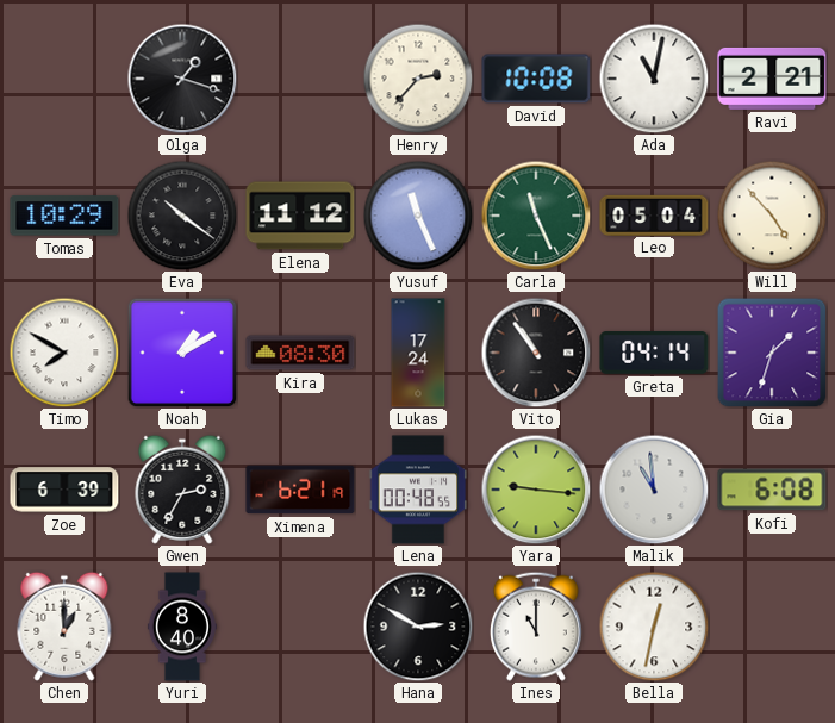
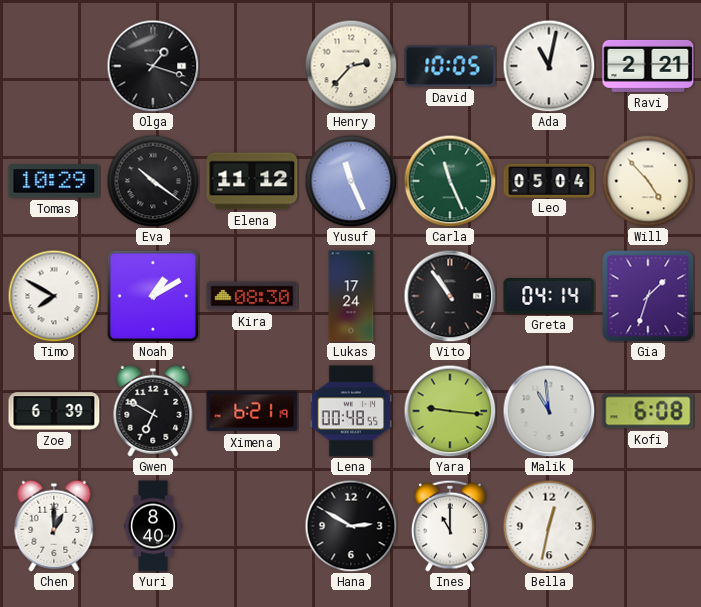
David: 10:08 -> 10:05
Gwen: 2:35 -> 6:50
